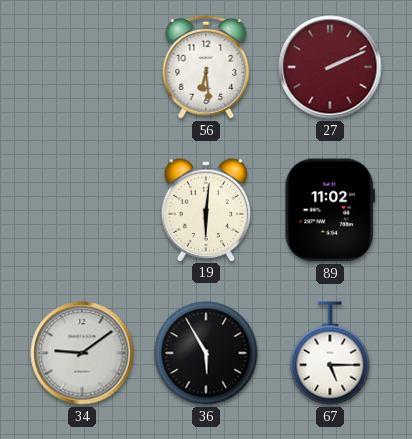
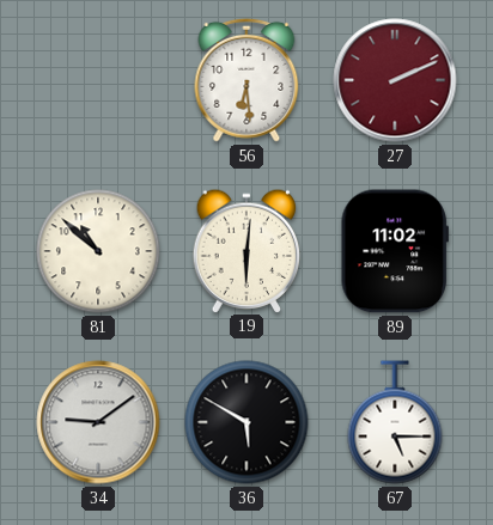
81: none -> 10:52
36: 5:55 -> 5:50
